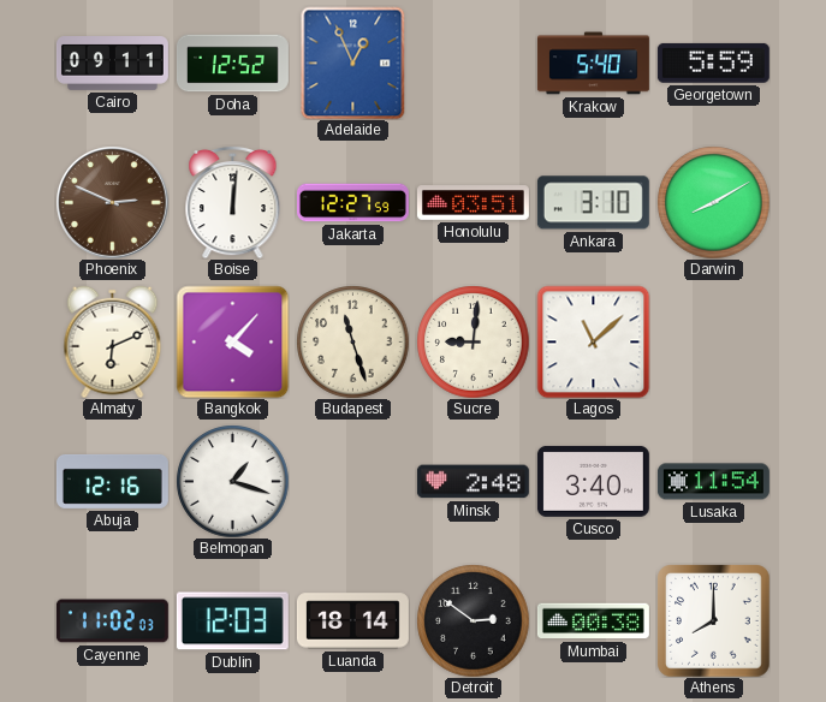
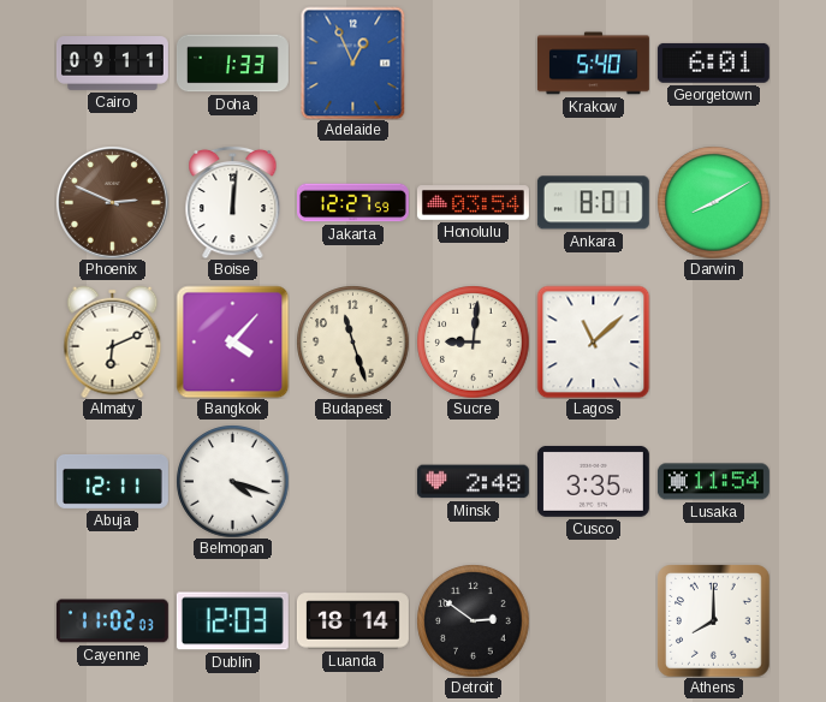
Doha: 12:52 -> 1:33
Georgetown: 5:59 -> 6:01
Honolulu: 03:51 -> 03:54
Ankara: 3:10 -> 8:01
Abuja: 12:16 -> 12:11
Belmopan: 1:18 -> 4:18
Cusco: 3:40 -> 3:35
Mumbai: 00:38 -> none
